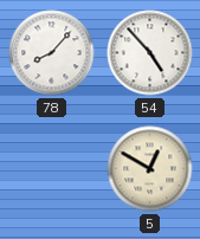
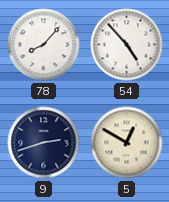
9: none -> 2:42
